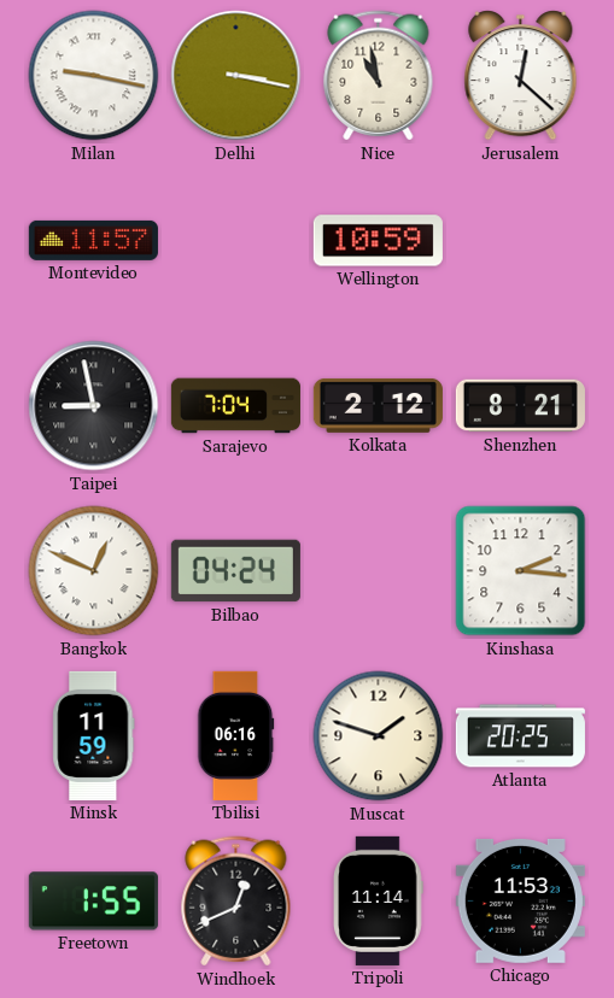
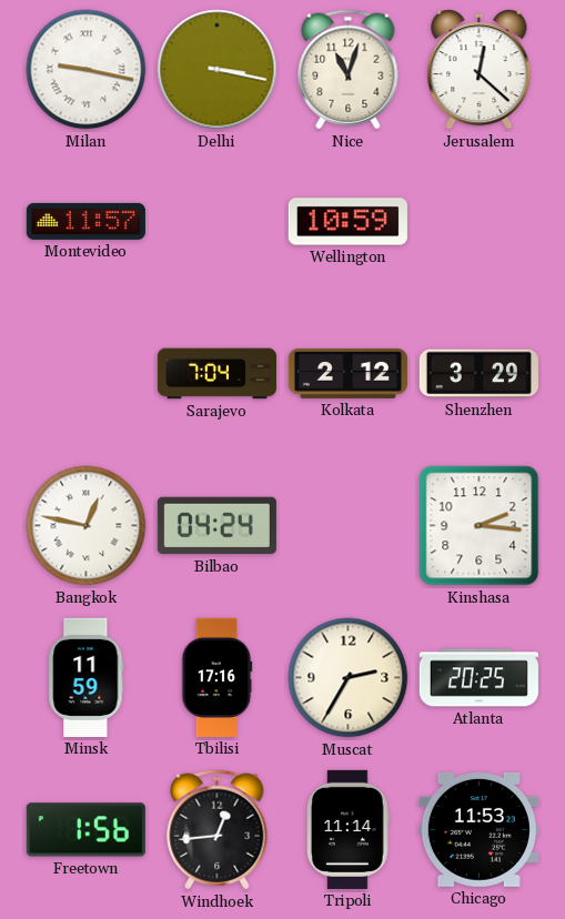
Nice: 10:58 -> 11:03
Taipei: 8:58 -> none
Shenzhen: 8:21 -> 3:29
Bangkok: 12:49 -> 12:47
Tbilisi: 06:16 -> 17:16
Muscat: 1:48 -> 2:35
Freetown: 1:55 -> 1:56
Windhoek: 12:41 -> 12:44
